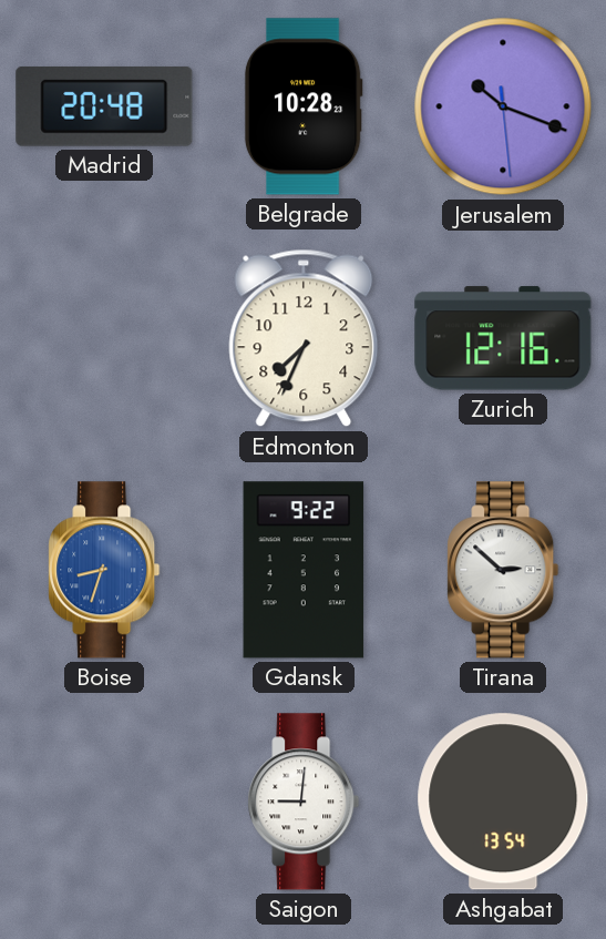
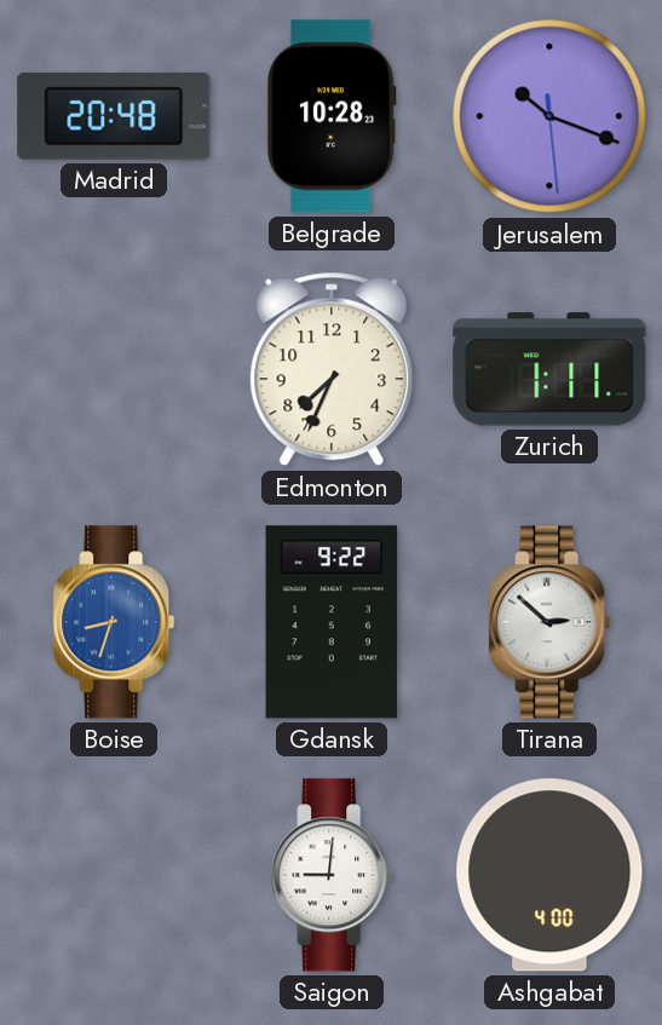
Zurich: 12:16 -> 1:11
Ashgabat: 13:54 -> 4:00
